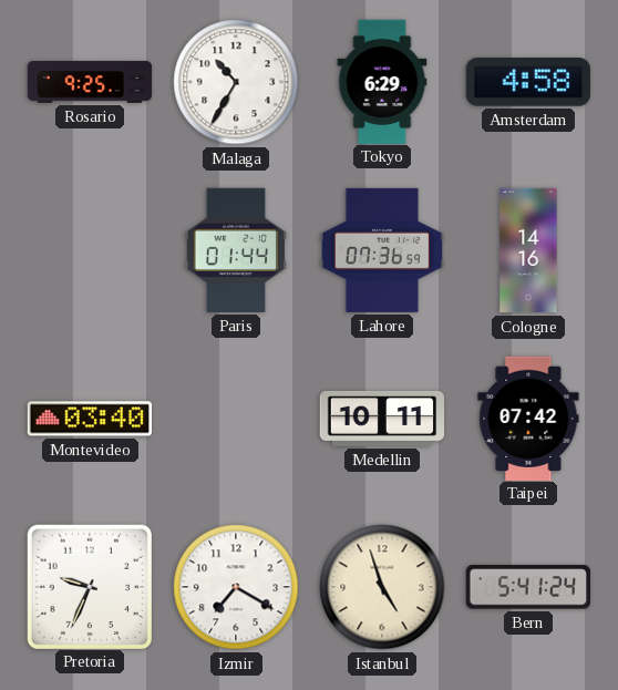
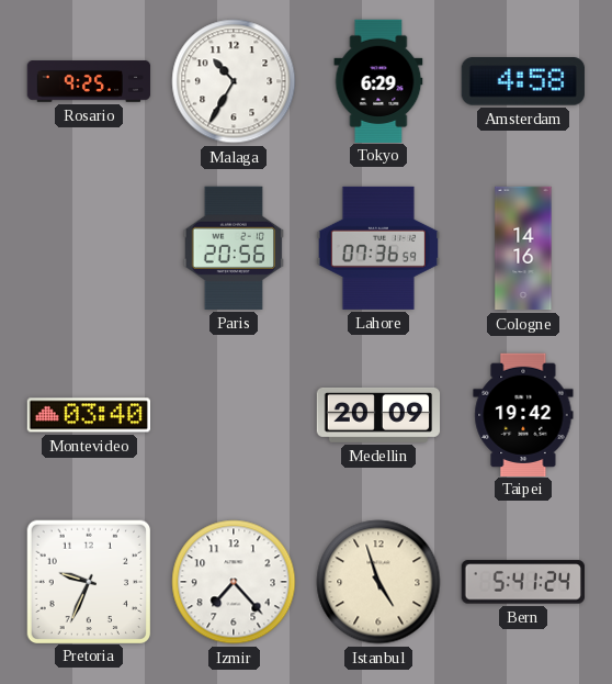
Paris: 01:44 -> 20:56
Medellin: 10:11 -> 20:09
Taipei: 07:42 -> 19:42
Izmir: 7:20 -> 7:23
